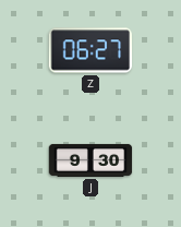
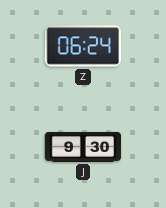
Z: 06:27 -> 06:24
